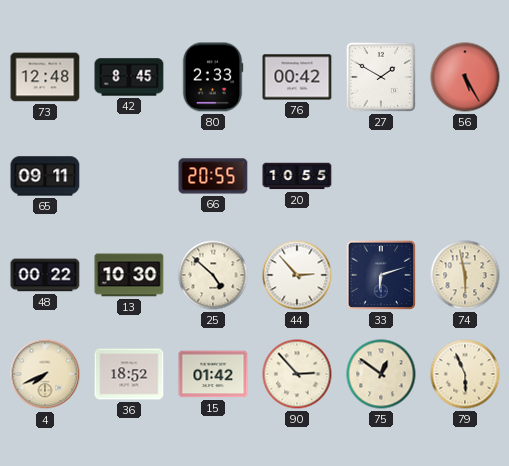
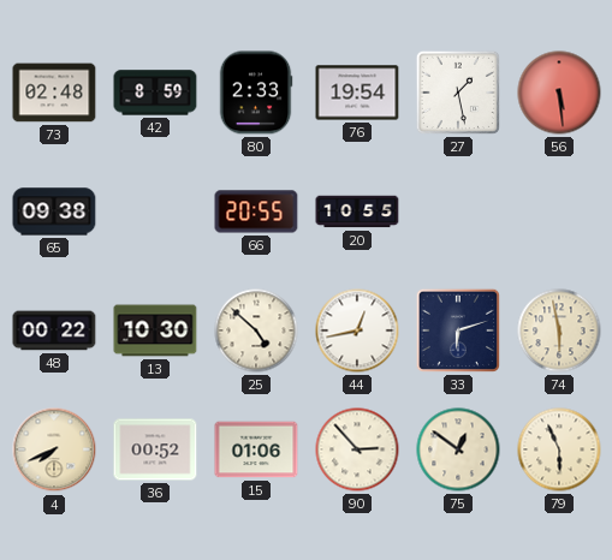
73: 12:48 -> 02:48
42: 8:45 -> 8:59
76: 00:42 -> 19:54
27: 1:50 -> 1:28
56: 5:25 -> 5:29
65: 09:11 -> 09:38
44: 2:53 -> 12:43
36: 18:52 -> 00:52
15: 01:42 -> 01:06
